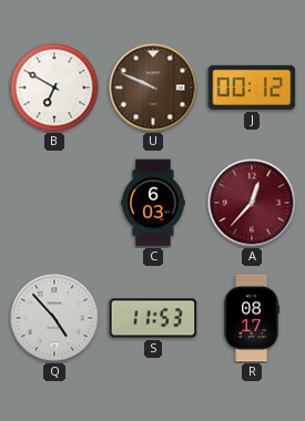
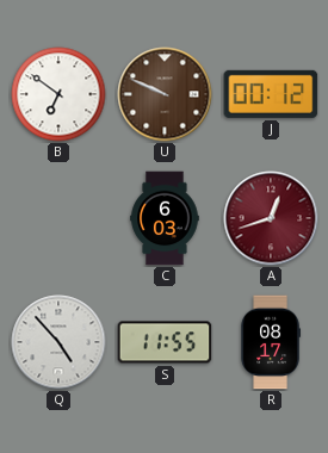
B: 6:50 -> 6:51
A: 12:37 -> 12:42
S: 11:53 -> 11:55
